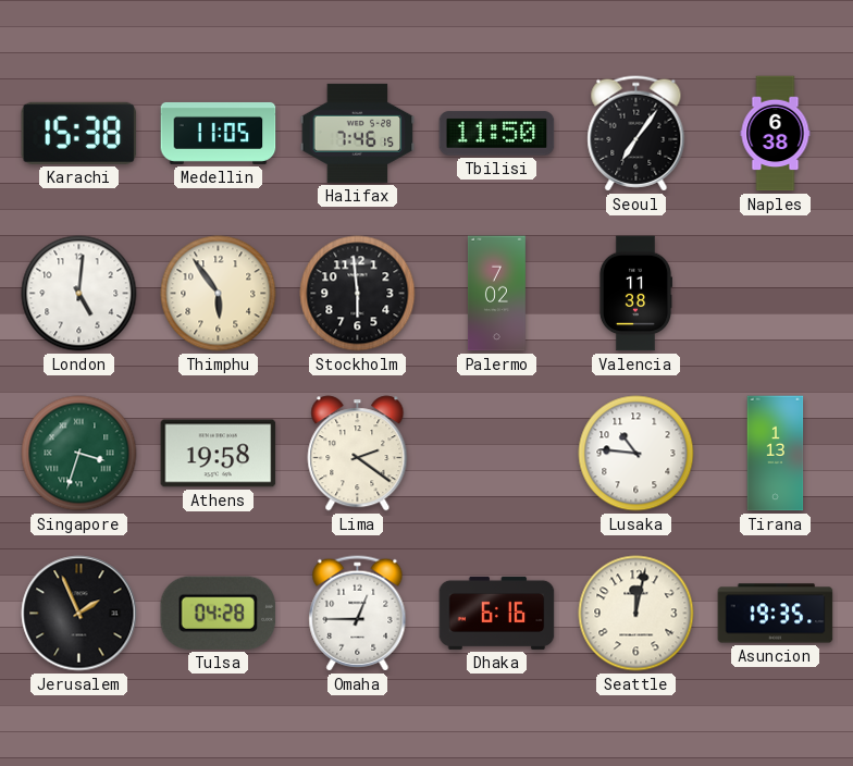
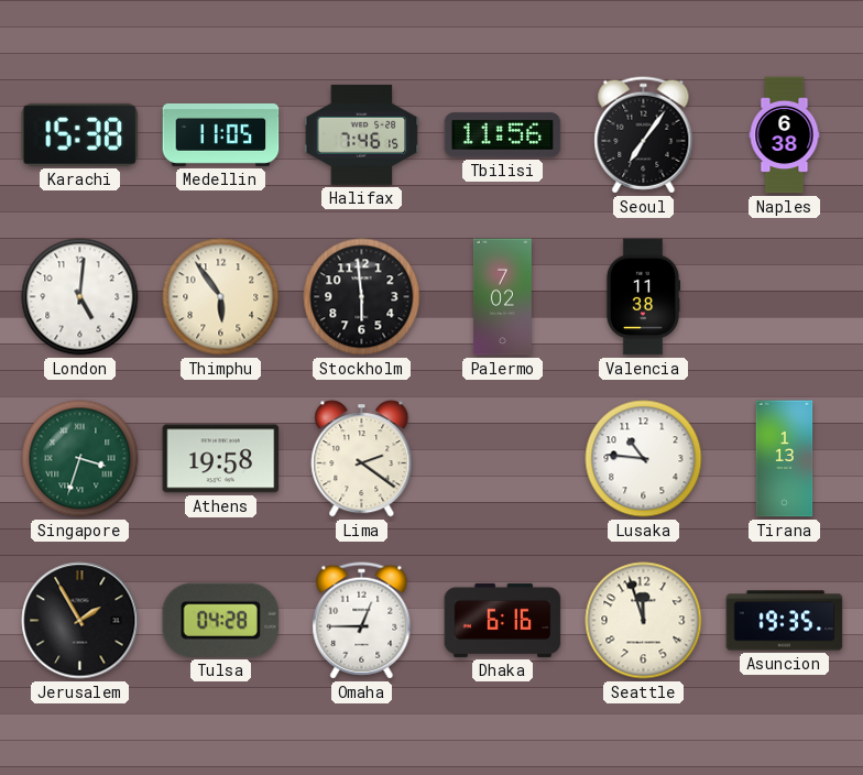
Tbilisi: 11:50 -> 11:56
Jerusalem: 1:56 -> 1:55
Seattle: 12:02 -> 11:57
